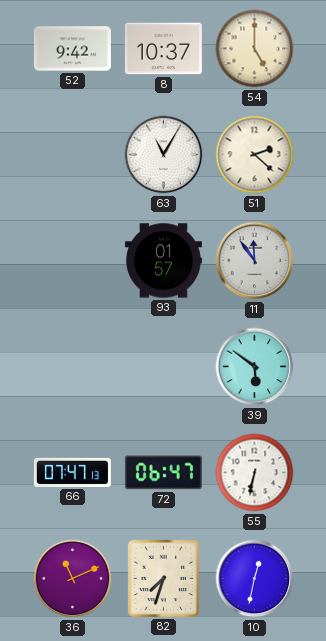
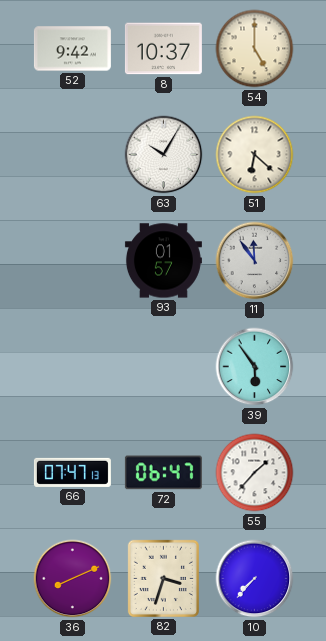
63: 11:05 -> 10:05
51: 2:22 -> 6:22
39: 5:51 -> 5:54
55: 6:32 -> 1:37
36: 11:11 -> 8:11
82: 7:33 -> 3:33
10: 12:32 -> 7:37
